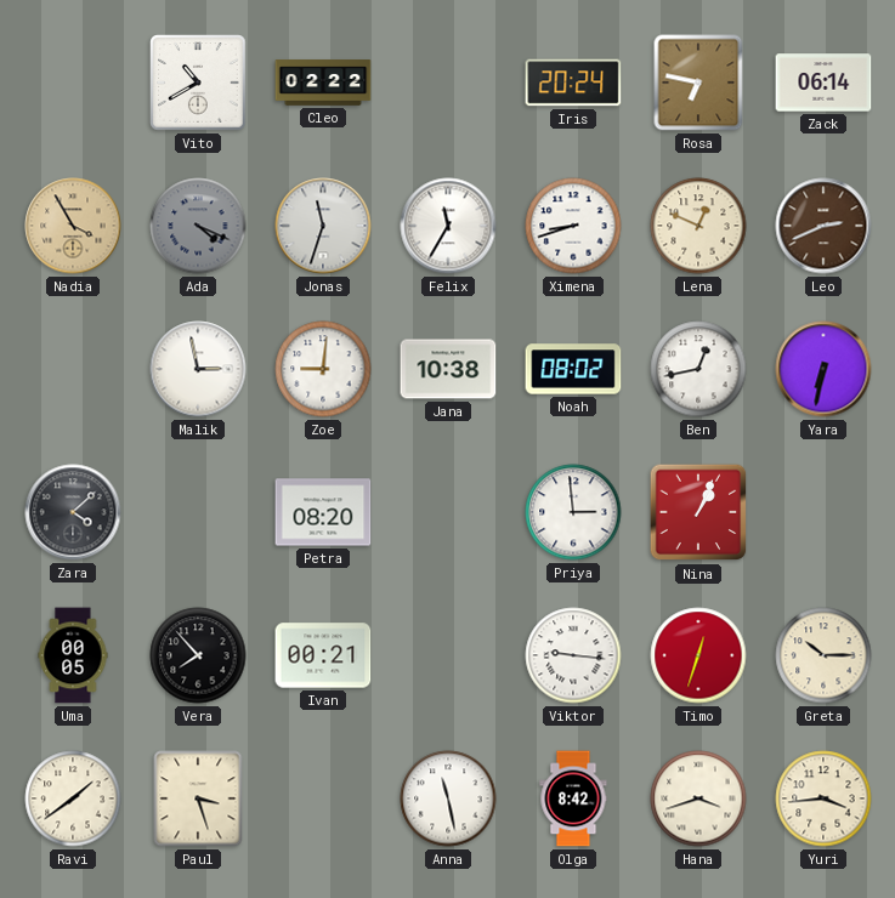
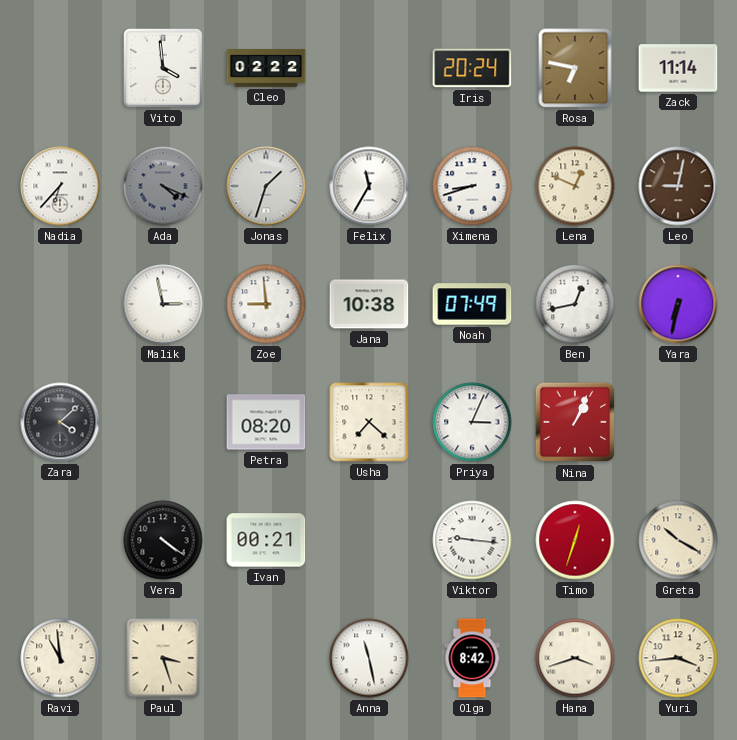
Vito: 10:40 -> 3:59
Zack: 06:14 -> 11:14
Nadia: 3:55 -> 6:37
Nadia dial: champagne -> white
Jonas: 11:33 -> 1:33
Leo: 2:41 -> 9:02
Zoe: 9:01 -> 8:59
Noah: 08:02 -> 07:49
Usha: none -> 7:22
Priya: 2:59 -> 3:04
Uma: 00:05 -> none
Vera: 7:53 -> 4:21
Greta: 10:15 -> 10:20
Ravi: 1:39 -> 10:59
